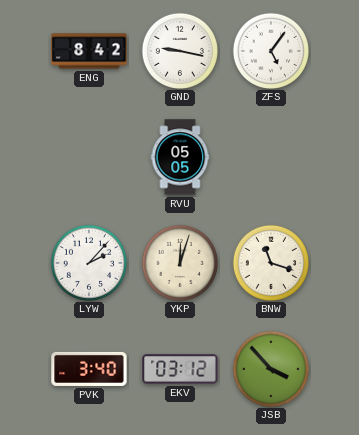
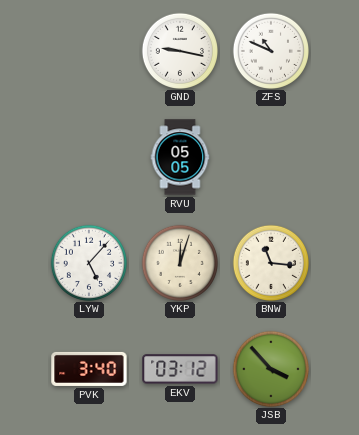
ENG: 8:42 -> none
ZFS: 5:06 -> 10:49
LYW: 2:07 -> 5:07
BNW: 11:18 -> 11:16
